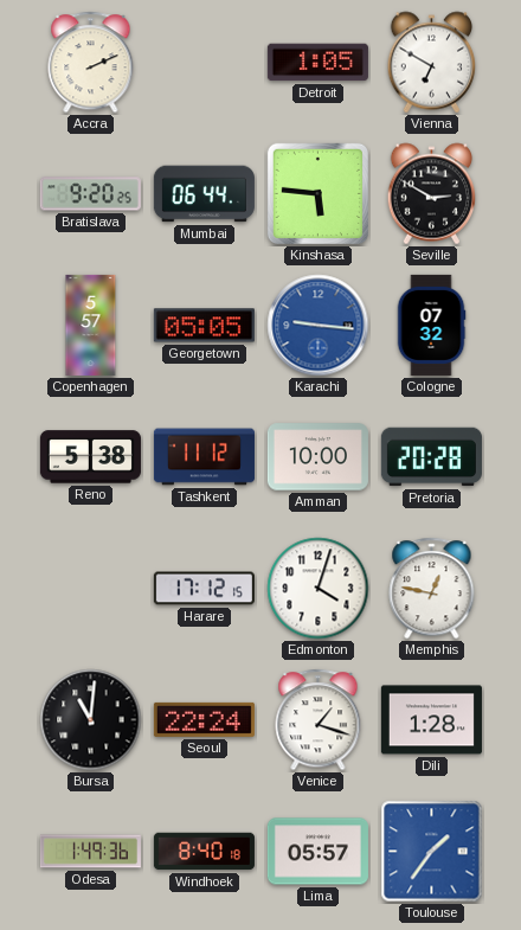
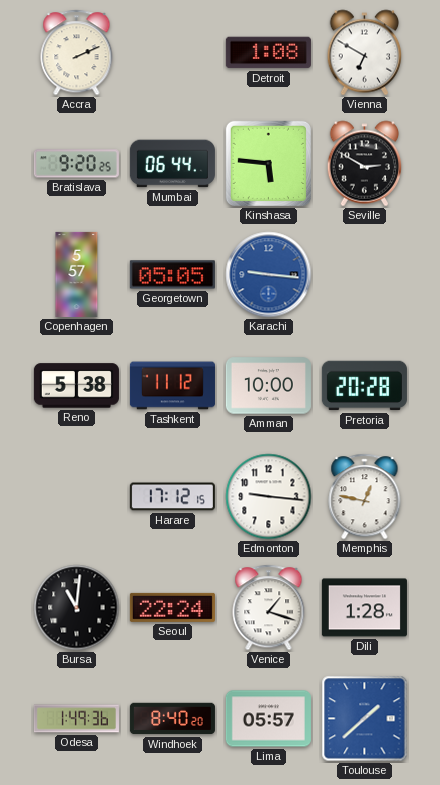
Detroit: 1:05 -> 1:08
Cologne: 07:32 -> none
Edmonton: 4:03 -> 9:16
Windhoek: 8:40:18 -> 8:40:20
Toulouse: 1:36 -> 1:38
